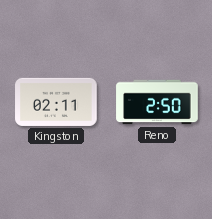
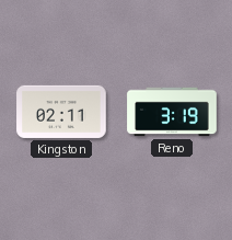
Reno: 2:50 -> 3:19
